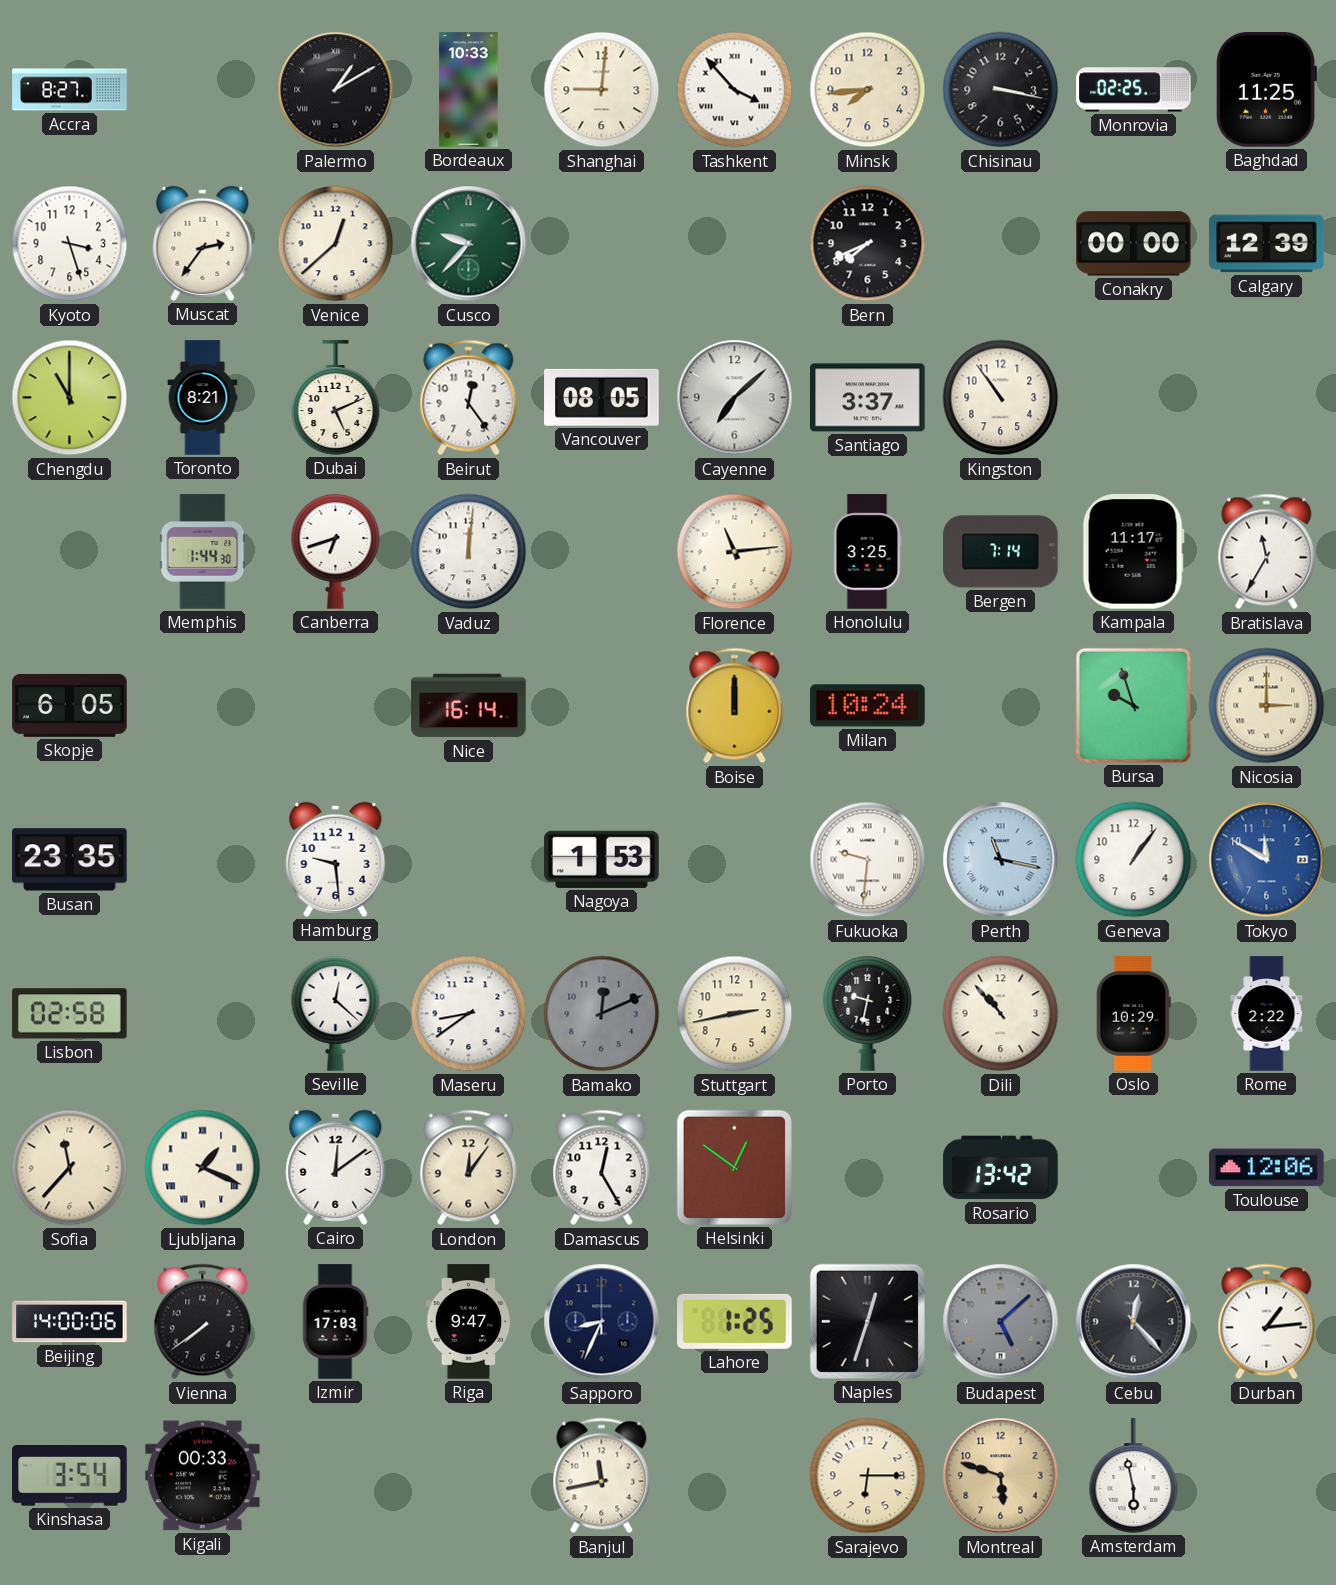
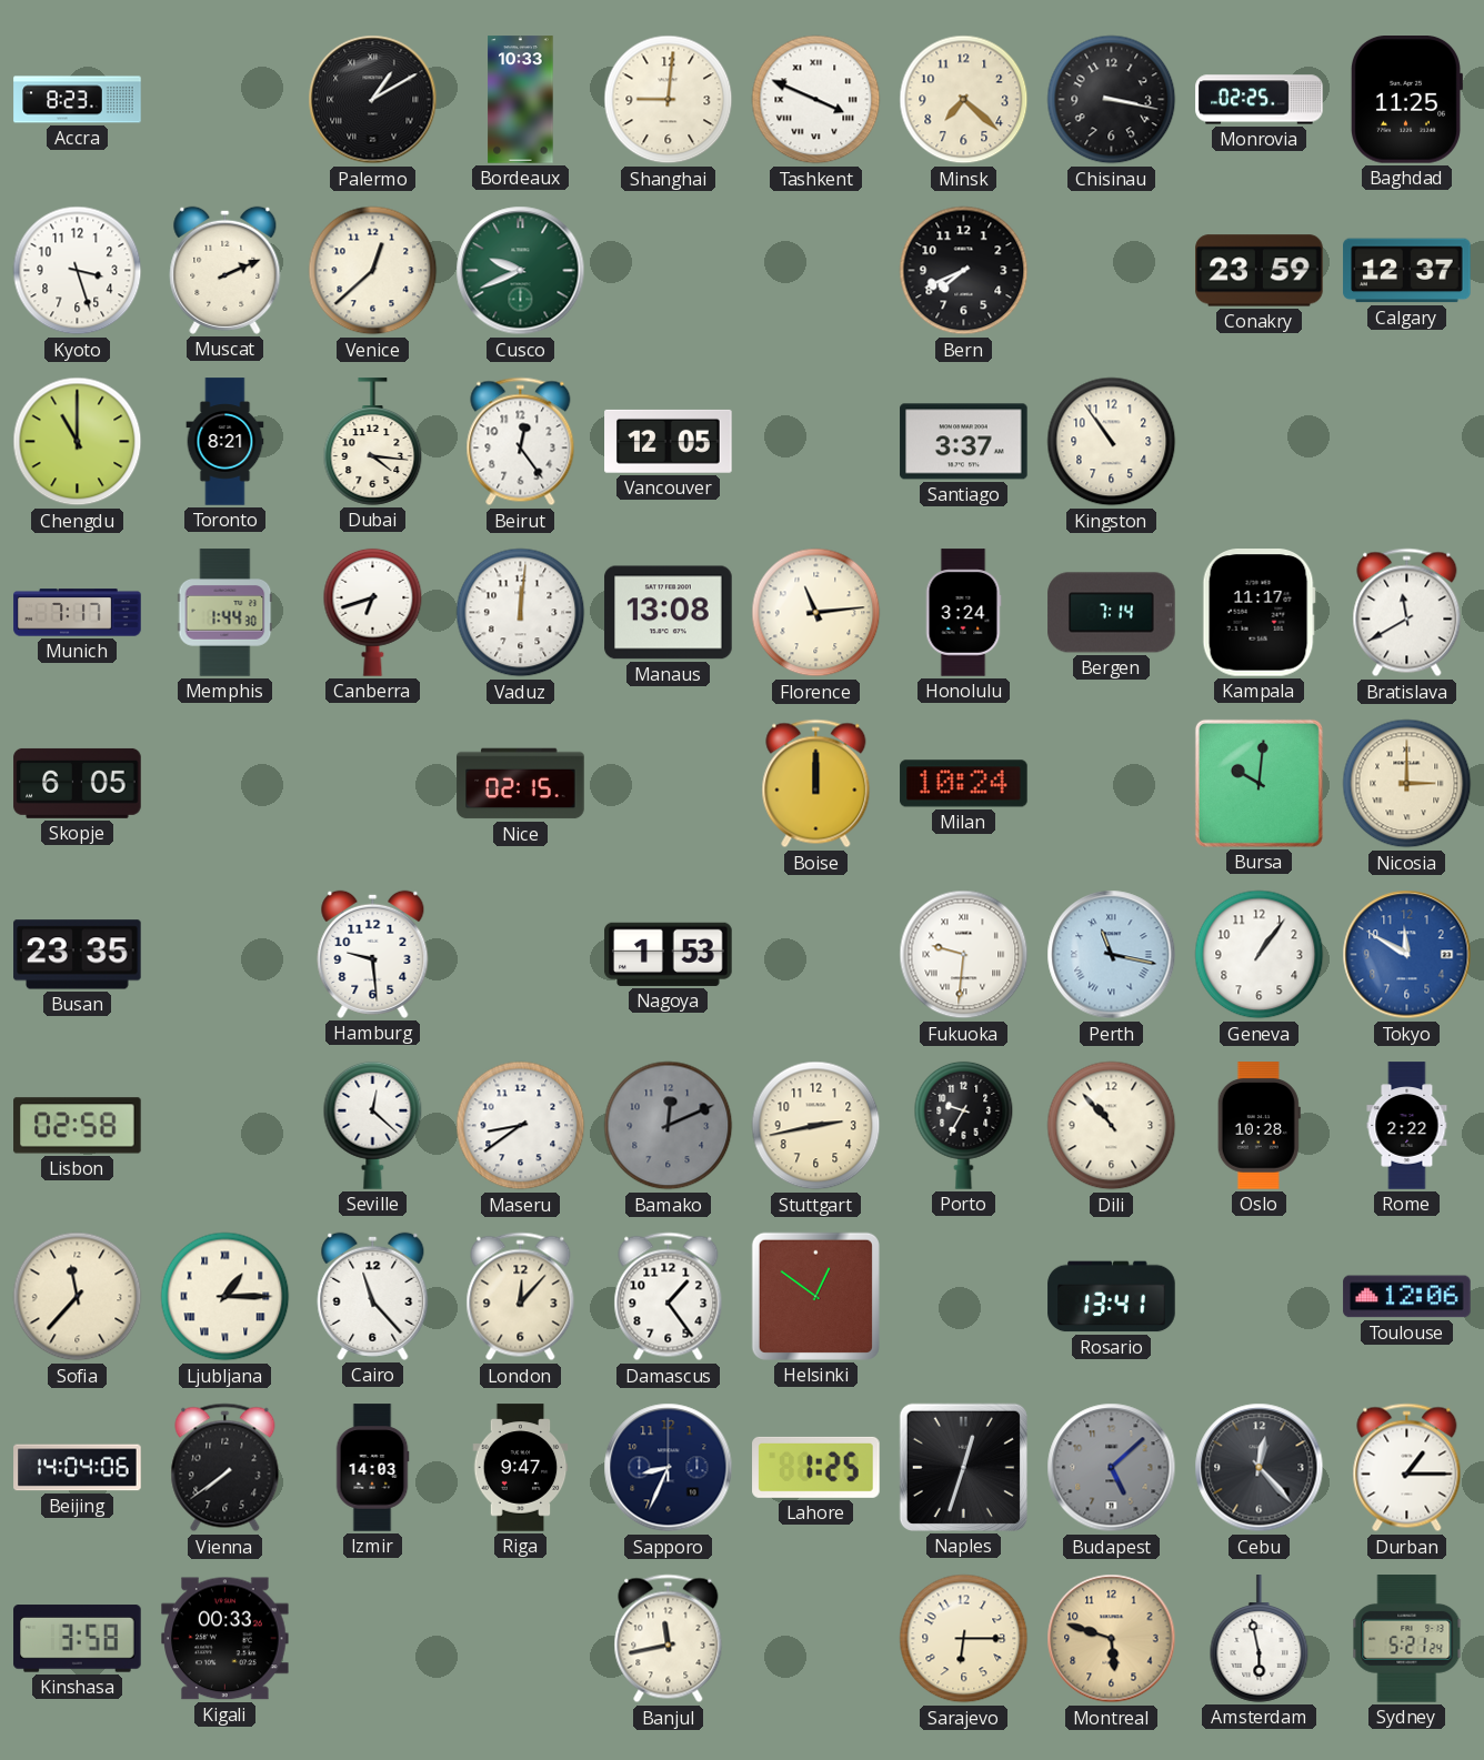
Accra: 8:27 -> 8:23
Tashkent: 3:53 -> 3:49
Minsk: 7:44 -> 7:22
Muscat: 2:36 -> 2:11
Cusco: 9:37 -> 9:41
Conakry: 00:00 -> 23:59
Calgary: 12:39 -> 12:37
Dubai: 5:11 -> 4:16
Vancouver: 08:05 -> 12:05
Cayenne: 7:08 -> none
Munich: none -> 7:17
Manaus: none -> 13:08
Honolulu: 3:25 -> 3:24
Bratislava: 11:35 -> 11:40
Nice: 16:14 -> 02:15
Bursa: 9:57 -> 10:01
Porto: 9:32 -> 9:35
Oslo: 10:29 -> 10:28
Ljubljana: 1:19 -> 1:15
Cairo: 12:09 -> 11:23
London: 12:06 -> 12:07
Damascus: 12:25 -> 1:24
Rosario: 13:42 -> 13:41
Beijing: 14:00 -> 14:04
Izmir: 17:03 -> 14:03
Durban: 1:14 -> 1:15
Kinshasa: 3:54 -> 3:58
Sydney: none -> 5:21
